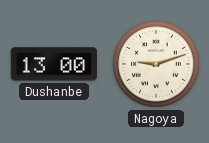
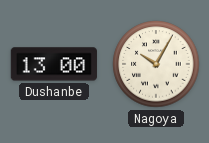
Nagoya: 9:12 -> 10:05
